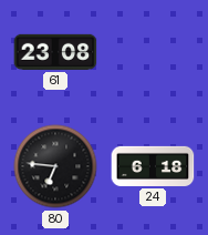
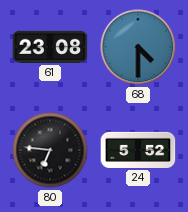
68: none -> 4:30
24: 6:18 -> 5:52
